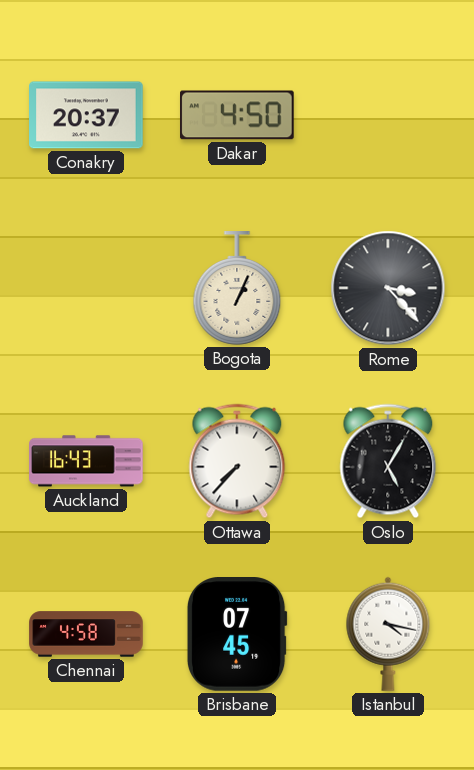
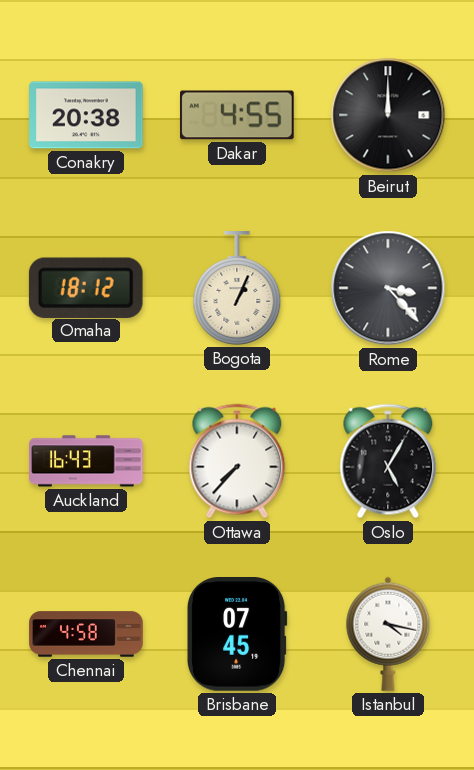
Conakry: 20:37 -> 20:38
Dakar: 4:50 -> 4:55
Beirut: none -> 12:00
Omaha: none -> 18:12
